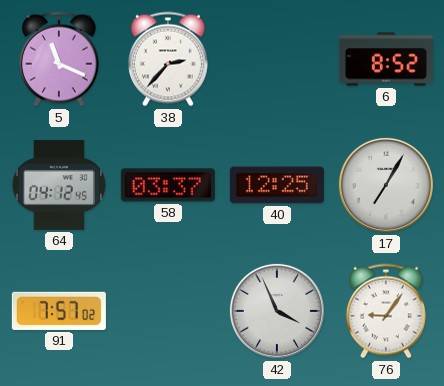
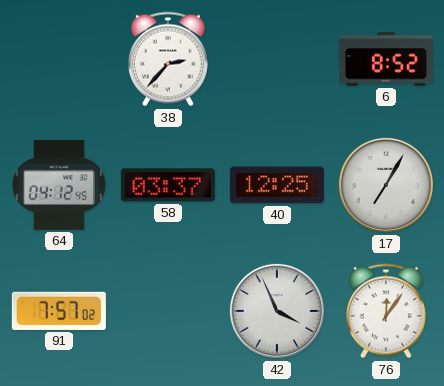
5: 11:19 -> none
76: 9:06 -> 12:06
